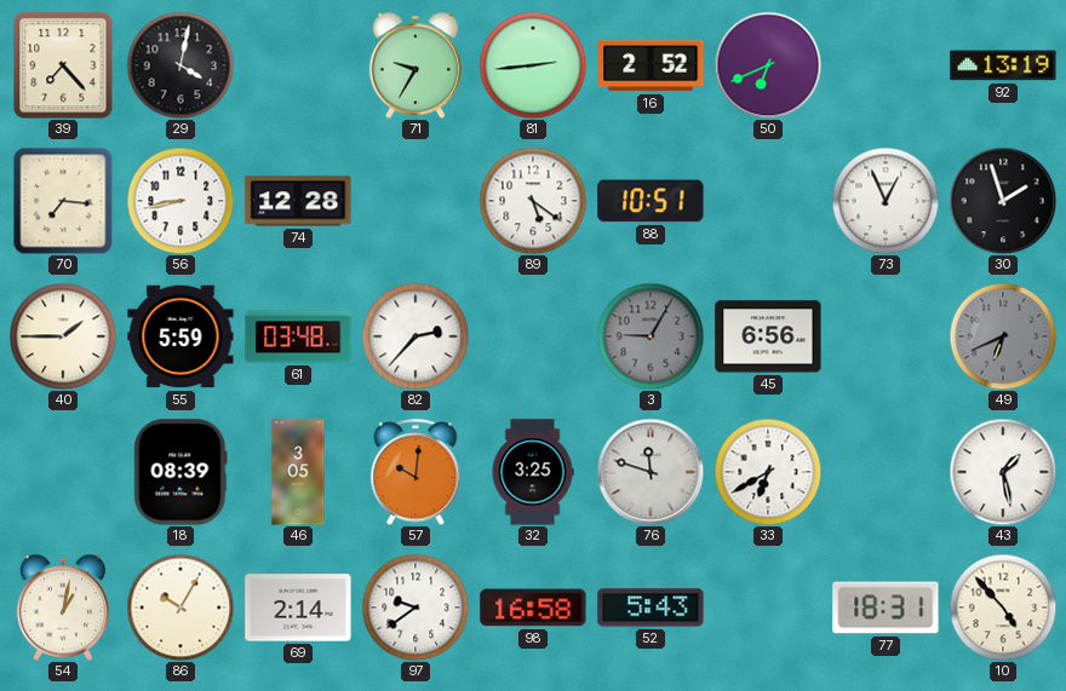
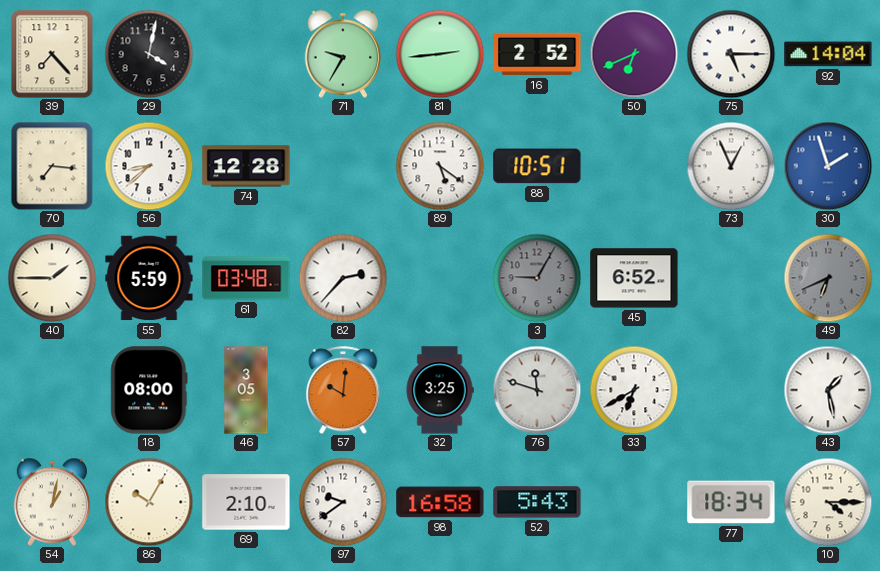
75: none -> 5:15
92: 13:19 -> 14:04
56: 8:43 -> 8:38
30 dial: black -> blue
45: 6:56 -> 6:52
18: 08:39 -> 08:00
69: 2:14 -> 2:10
77: 18:31 -> 18:34
10: 4:53 -> 4:15
